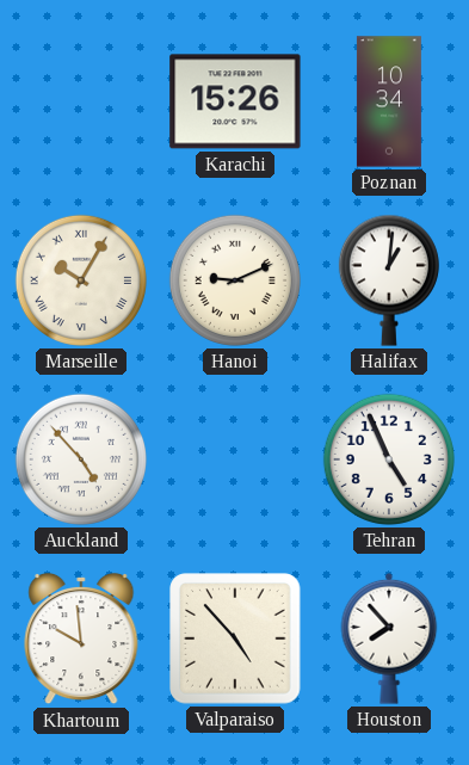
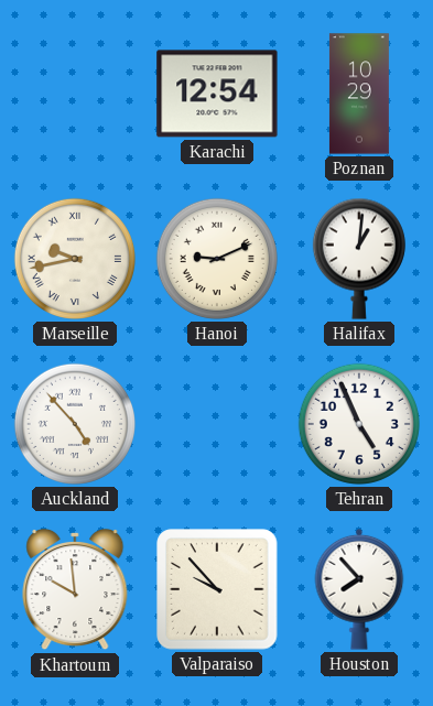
Karachi: 15:26 -> 12:54
Poznan: 10:34 -> 10:29
Marseille: 10:05 -> 9:43
Valparaiso: 4:53 -> 9:53
